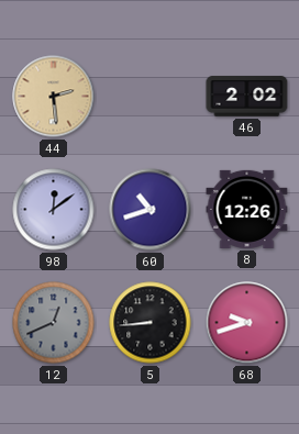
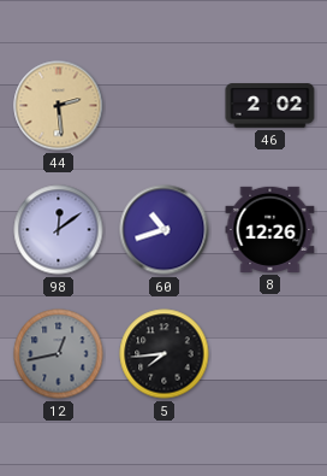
12: 12:41 -> 12:43
5: 8:44 -> 7:44
68: 9:42 -> none
